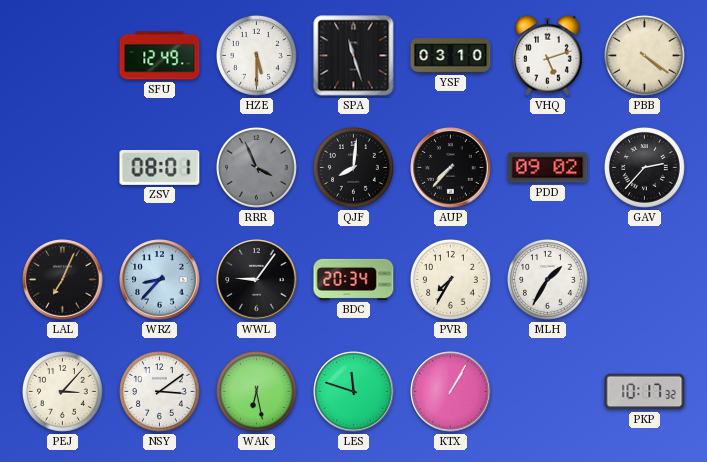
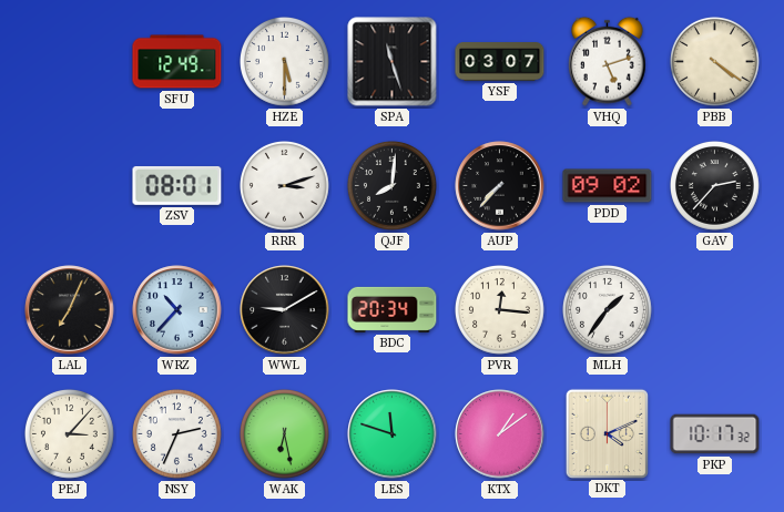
YSF: 03:10 -> 03:07
RRR: 3:56 -> 3:12
RRR dial: grey -> white
WRZ: 8:37 -> 10:37
WWL: 9:06 -> 9:10
PVR: 7:35 -> 12:16
MLH: 1:35 -> 1:36
NSY: 3:09 -> 2:34
KTX: 1:05 -> 1:09
DKT: none -> 4:11
